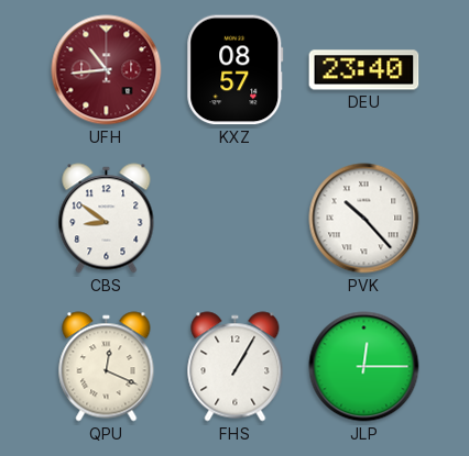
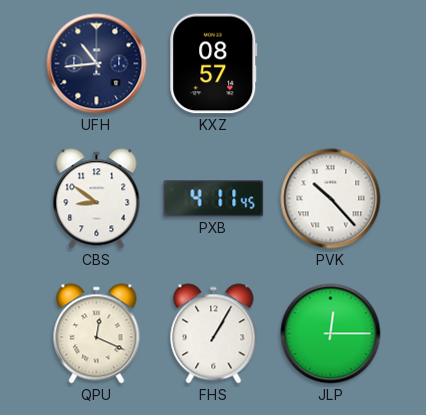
UFH dial: burgundy -> navy
DEU: 23:40 -> none
PXB: none -> 4:11
